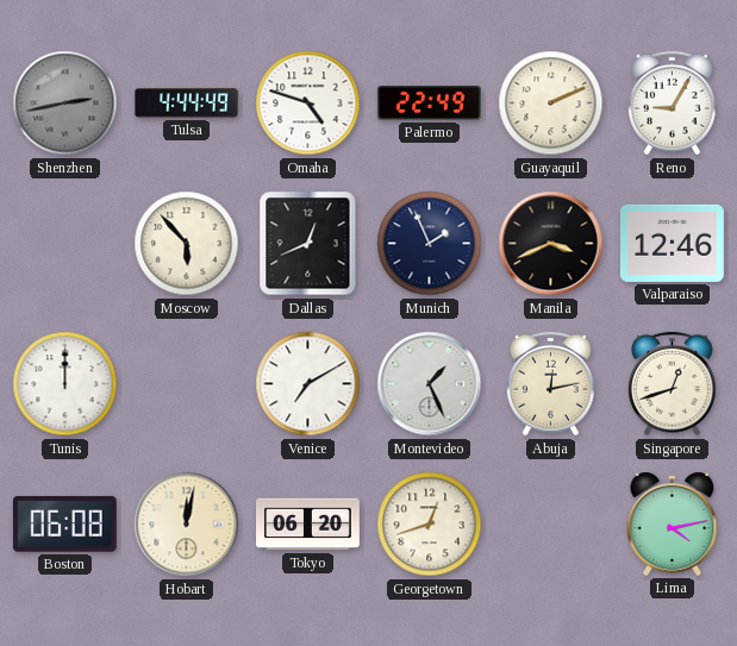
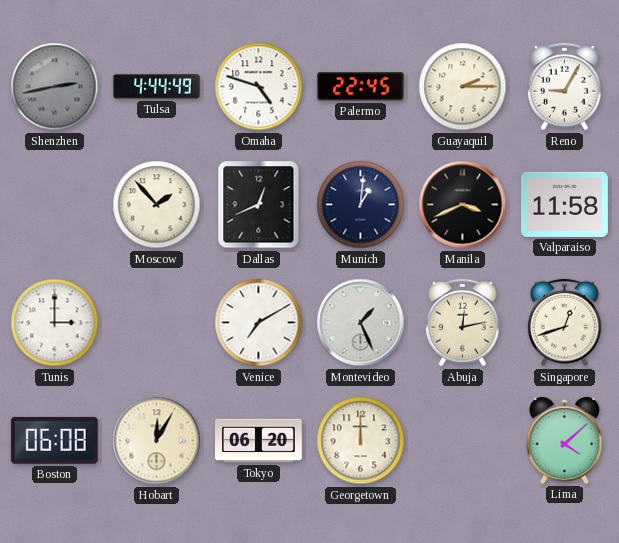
Palermo: 22:49 -> 22:45
Guayaquil: 2:11 -> 2:15
Moscow: 5:53 -> 1:53
Munich: 1:56 -> 1:01
Valparaiso: 12:46 -> 11:58
Tunis: 12:00 -> 3:00
Hobart: 12:02 -> 12:05
Georgetown: 12:42 -> 12:00
Lima: 4:13 -> 4:08
